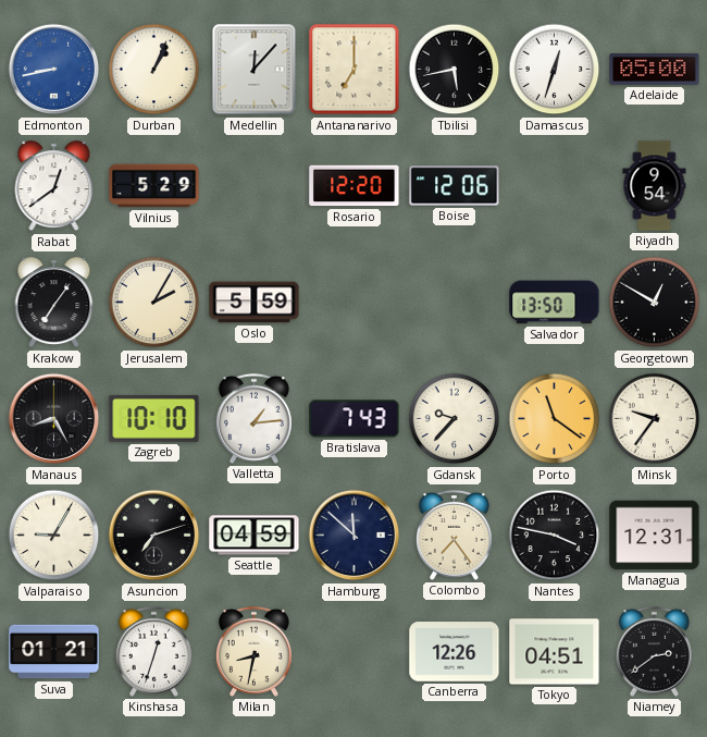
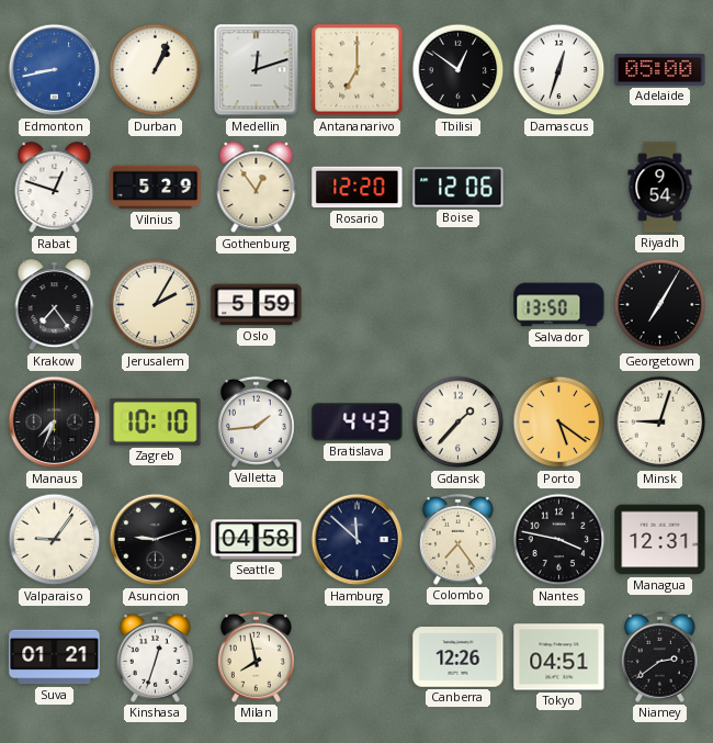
Medellin: 12:07 -> 12:12
Tbilisi: 5:43 -> 12:51
Rabat: 12:39 -> 12:48
Gothenburg: none -> 12:54
Krakow: 7:06 -> 7:24
Georgetown: 12:50 -> 7:05
Manaus: 8:25 -> 7:34
Valletta: 1:14 -> 1:44
Bratislava: 7:43 -> 4:43
Gdansk: 9:37 -> 1:37
Porto: 11:21 -> 5:21
Minsk: 9:36 -> 9:03
Valparaiso: 9:05 -> 9:06
Asuncion: 7:12 -> 9:12
Seattle: 04:59 -> 04:58
Milan: 8:32 -> 7:58
